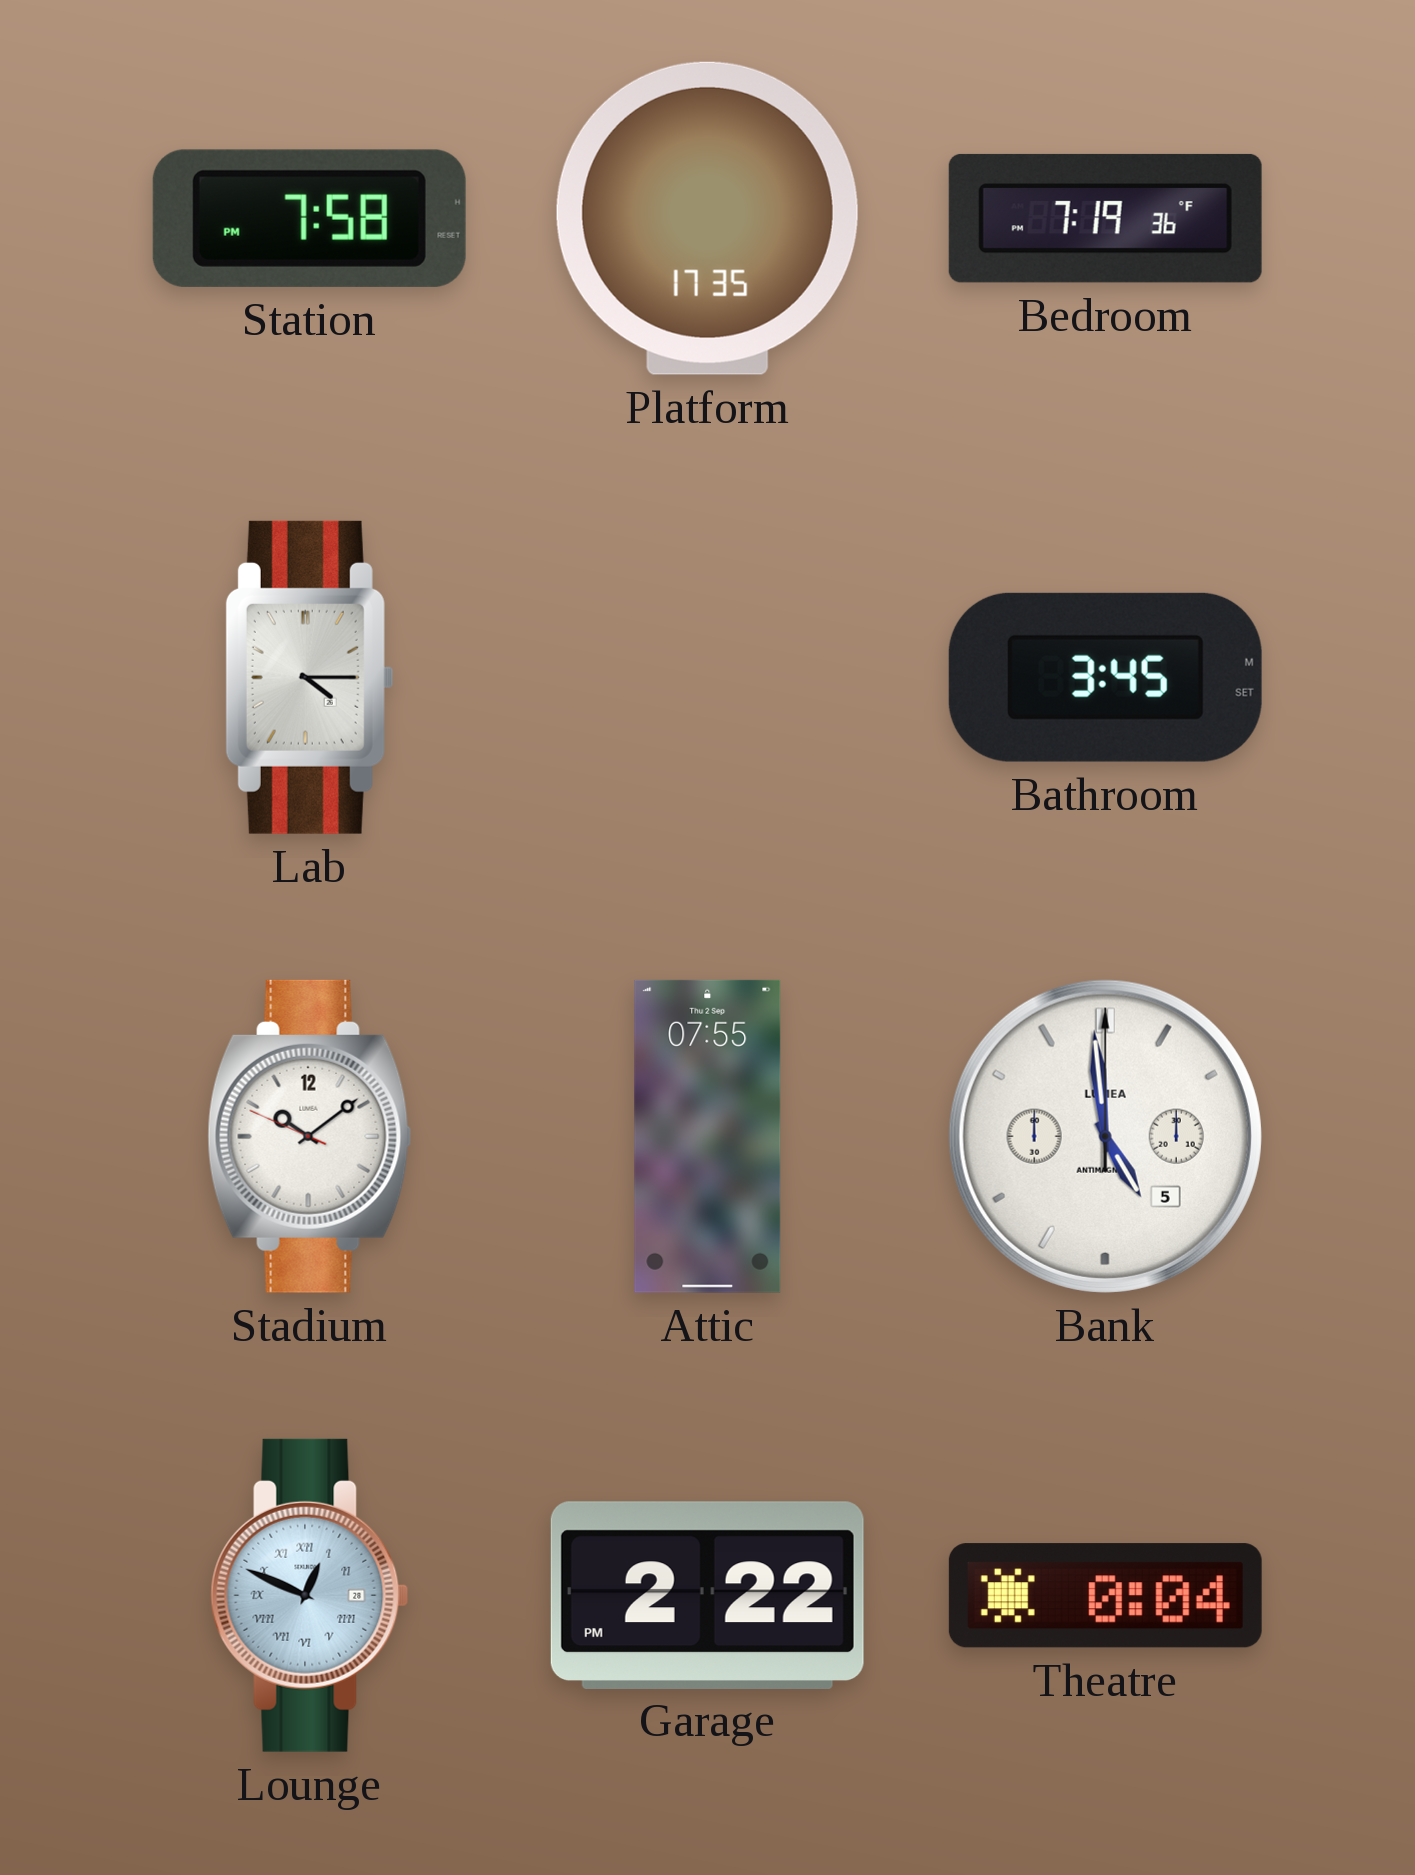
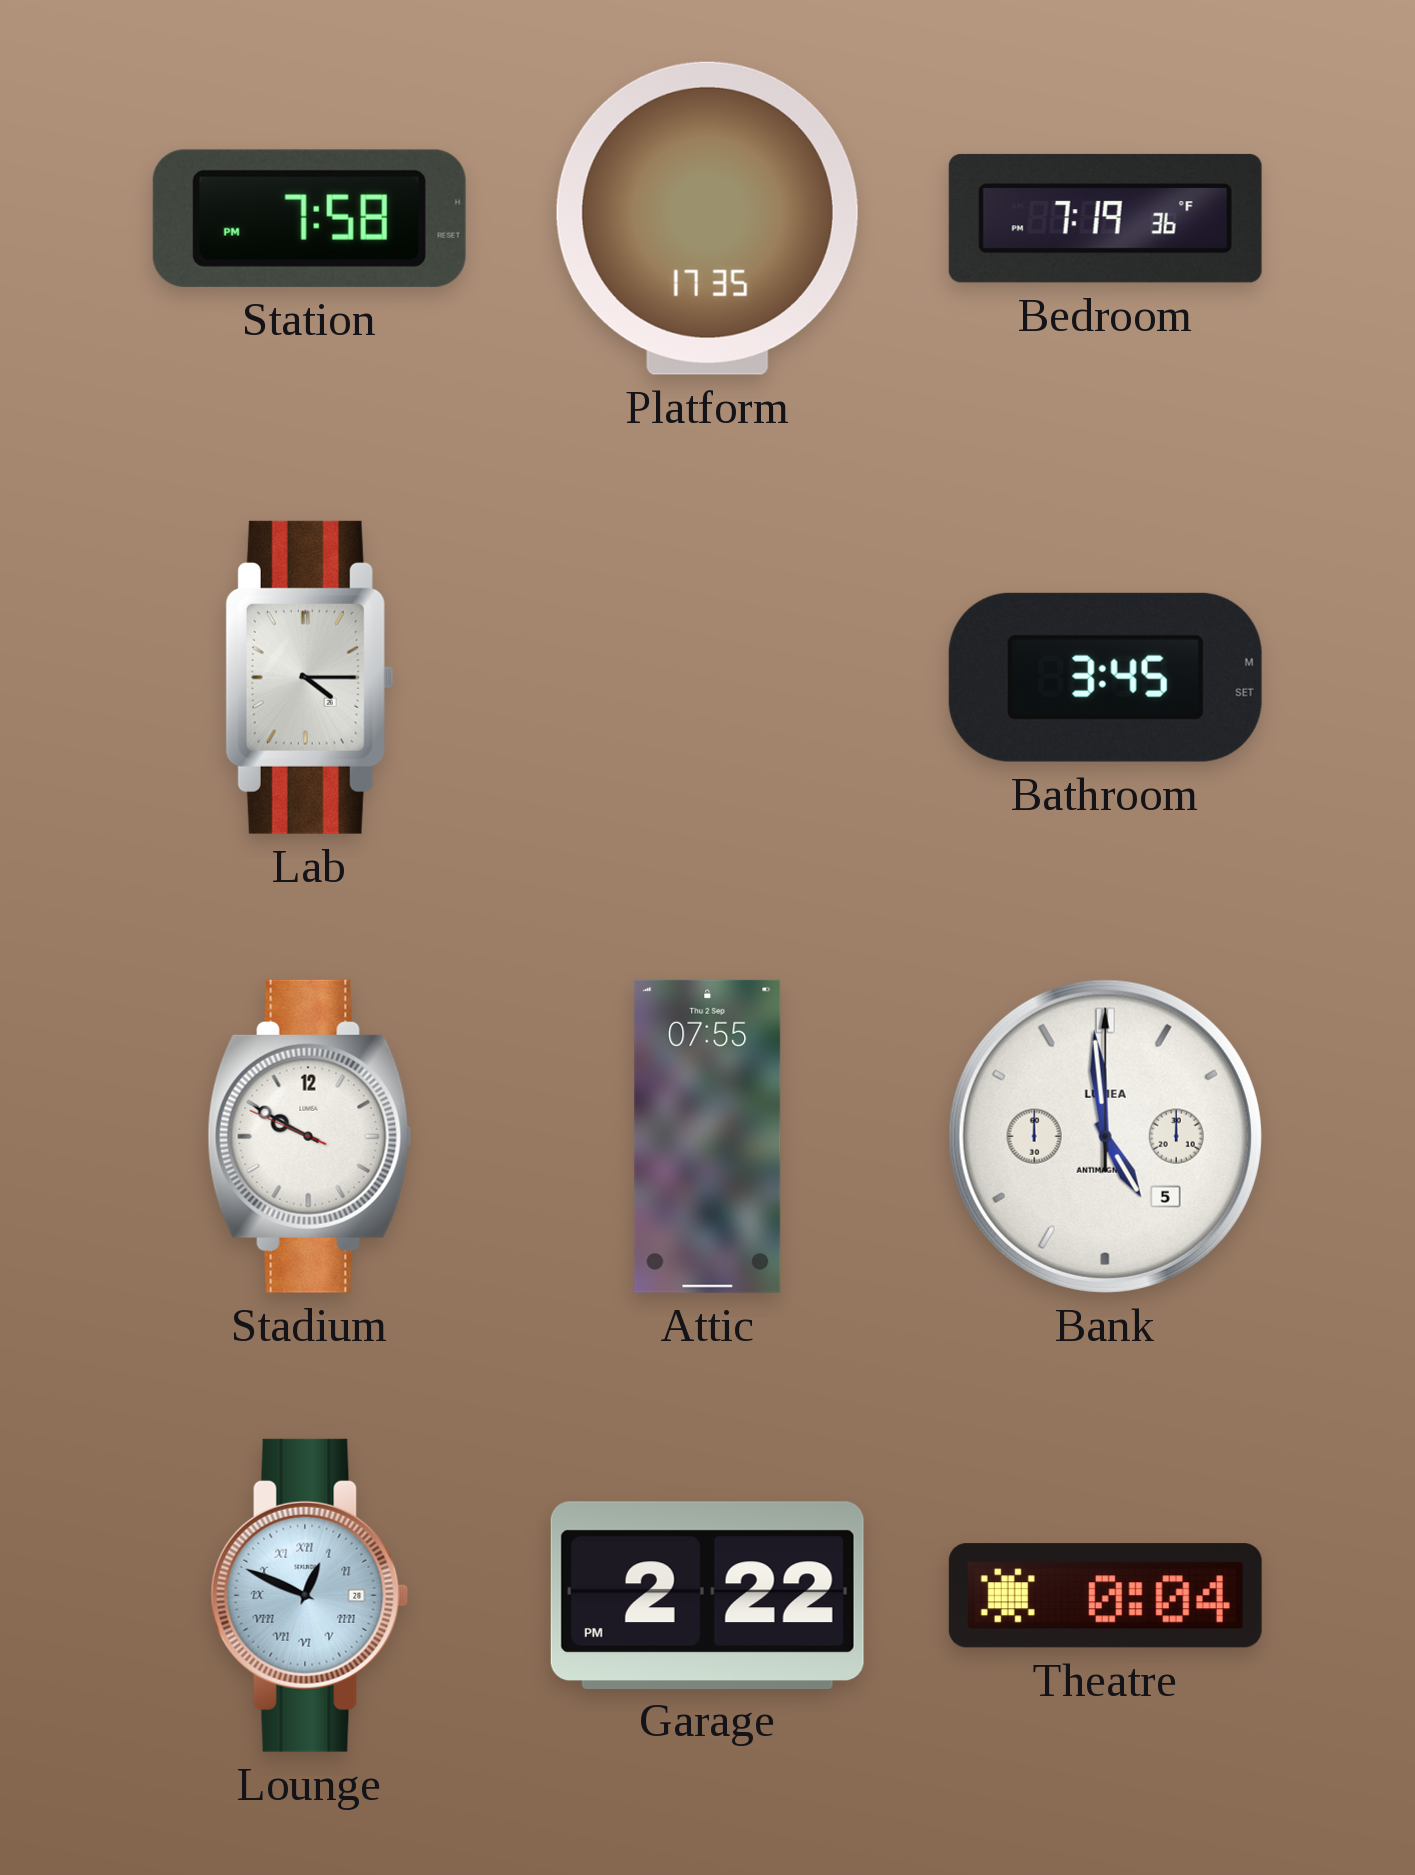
Stadium: 10:08 -> 9:49
